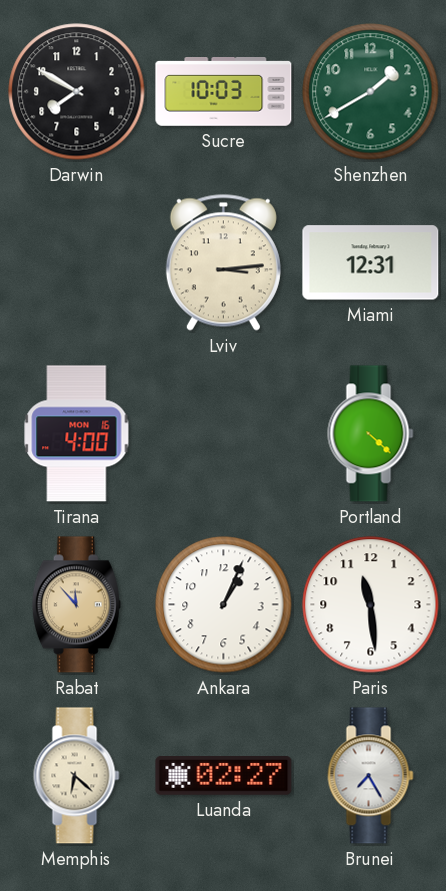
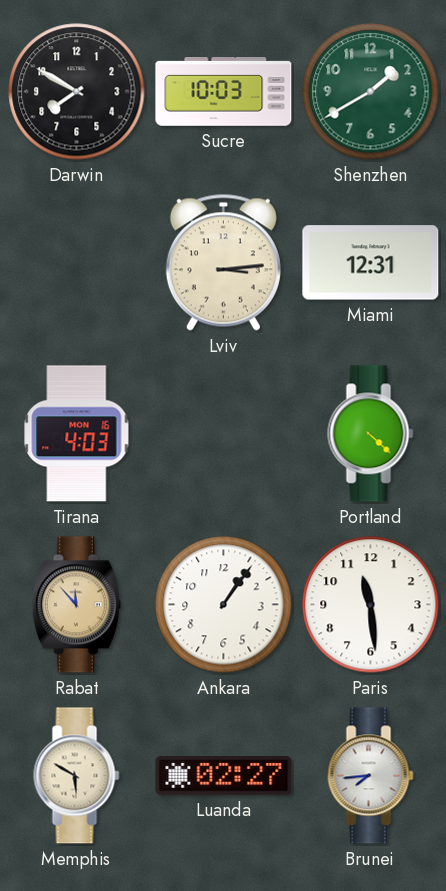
Tirana: 4:00 -> 4:03
Ankara: 1:04 -> 1:06
Memphis: 6:22 -> 5:50
Brunei: 7:25 -> 7:44
